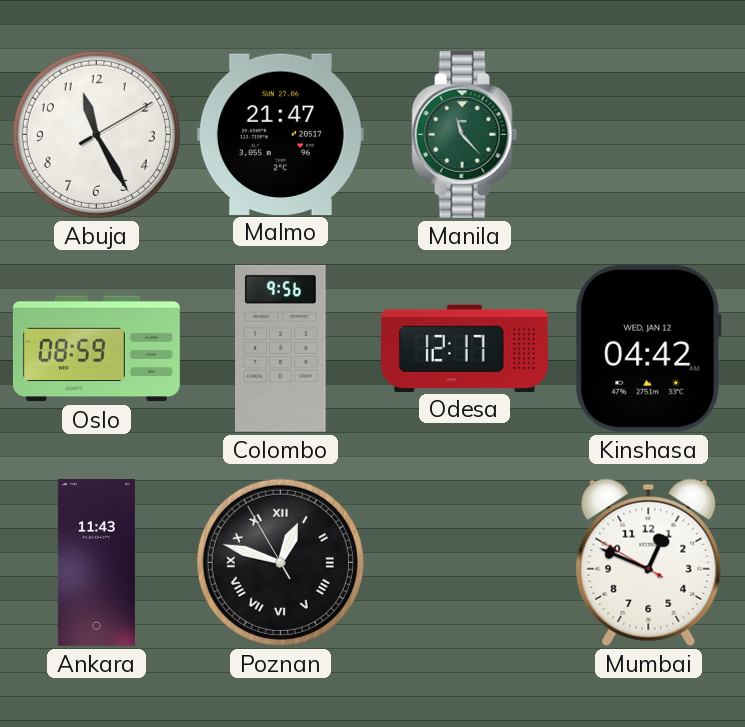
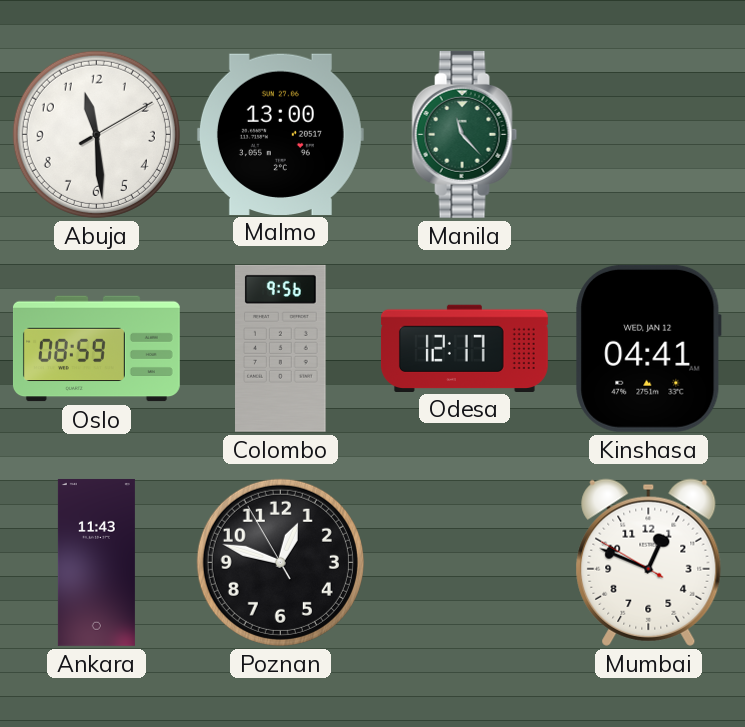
Abuja: 11:25 -> 11:29
Malmo: 21:47 -> 13:00
Kinshasa: 04:42 -> 04:41
Poznan numerals: Roman -> Arabic
